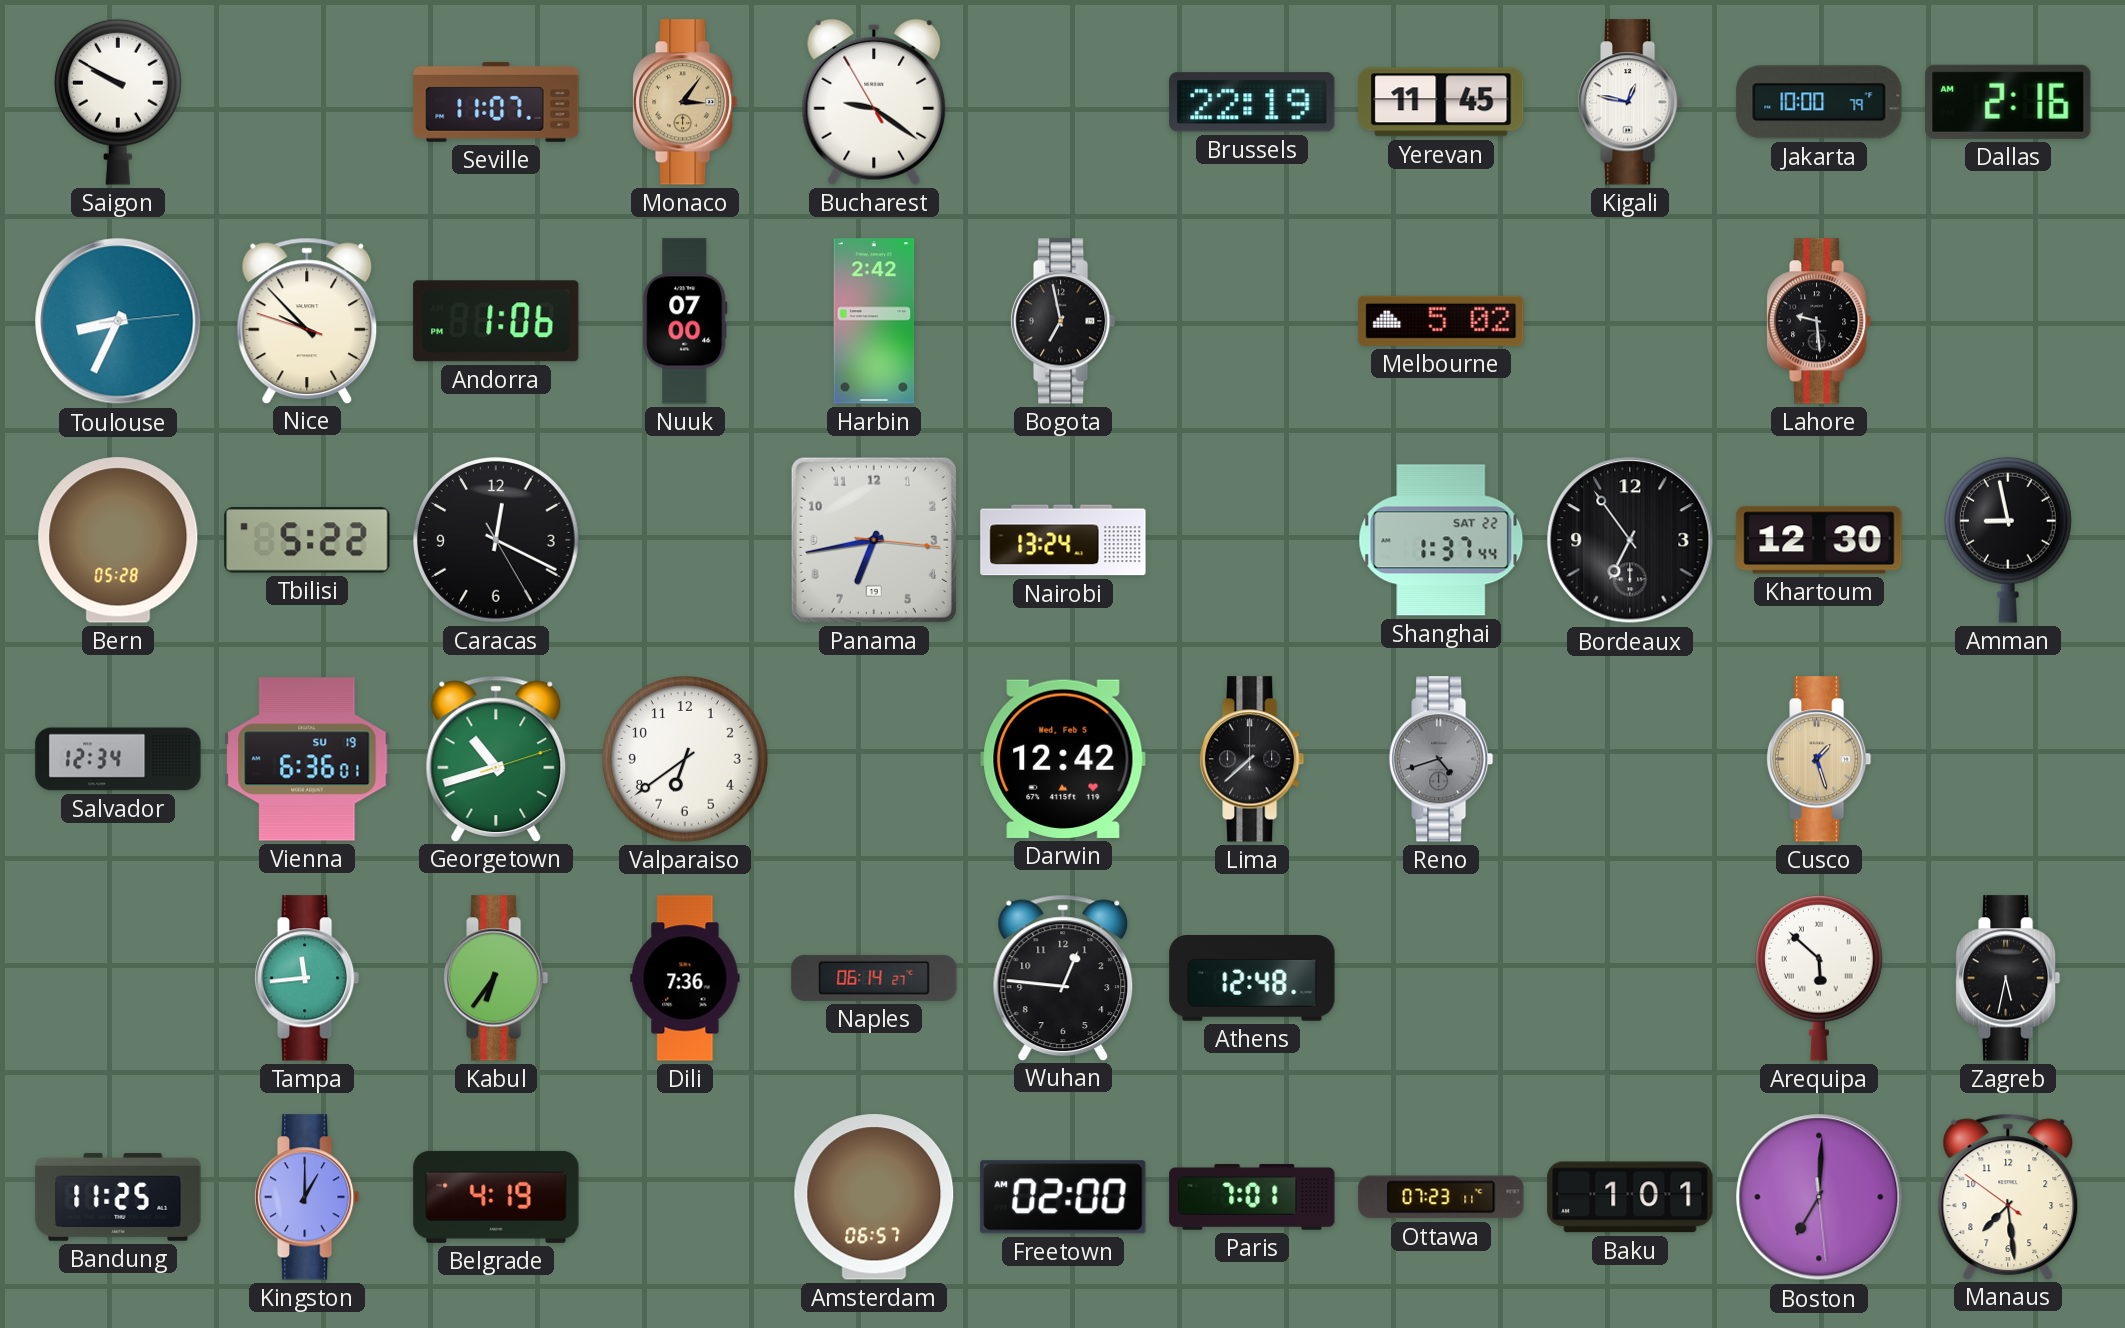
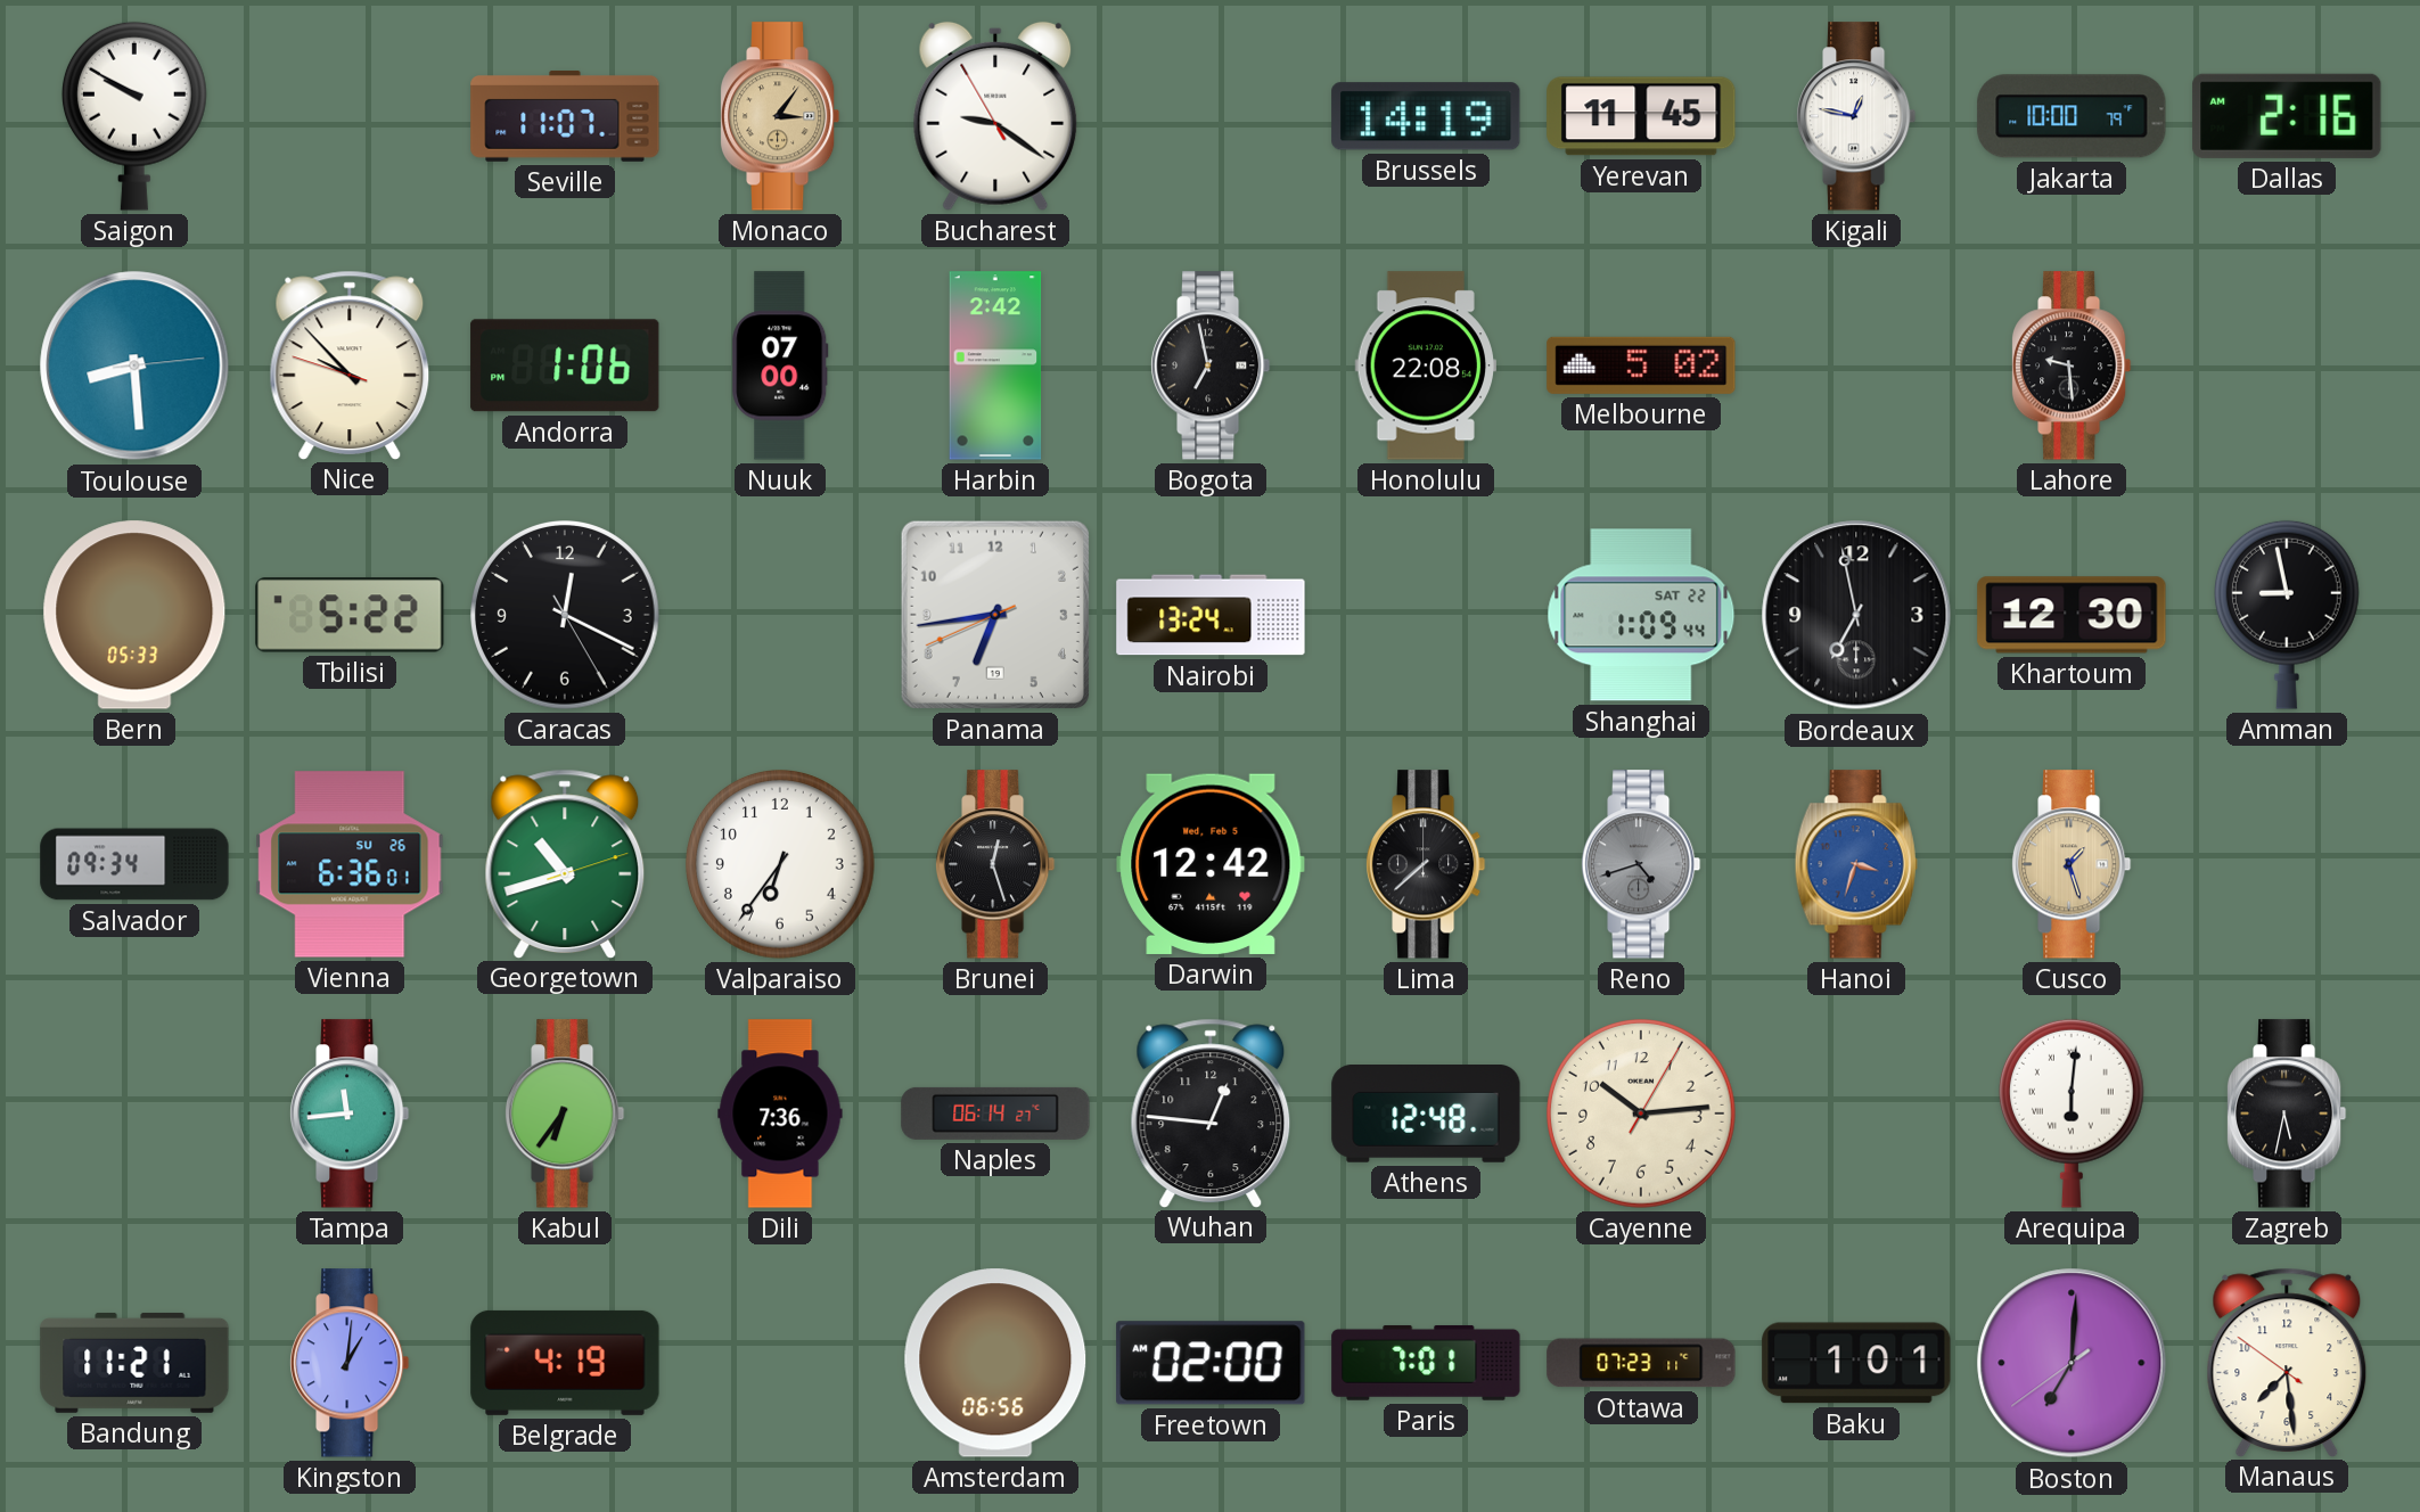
Brussels: 22:19 -> 14:19
Toulouse: 8:34 -> 8:29
Honolulu: none -> 22:08
Bern: 05:28 -> 05:33
Panama: 6:43:16 -> 6:43:41
Shanghai: 1:37 -> 1:09
Bordeaux: 6:54 -> 6:58
Salvador: 12:34 -> 09:34
Vienna date: SU 19 -> SU 26
Valparaiso: 6:39 -> 6:36
Brunei: none -> 12:27
Hanoi: none -> 3:33
Cayenne: none -> 10:14
Arequipa: 5:52 -> 6:01
Bandung: 11:25 -> 11:21
Kingston: 1:00 -> 1:01
Amsterdam: 06:57 -> 06:56
Boston: 7:00:29 -> 7:00:39
